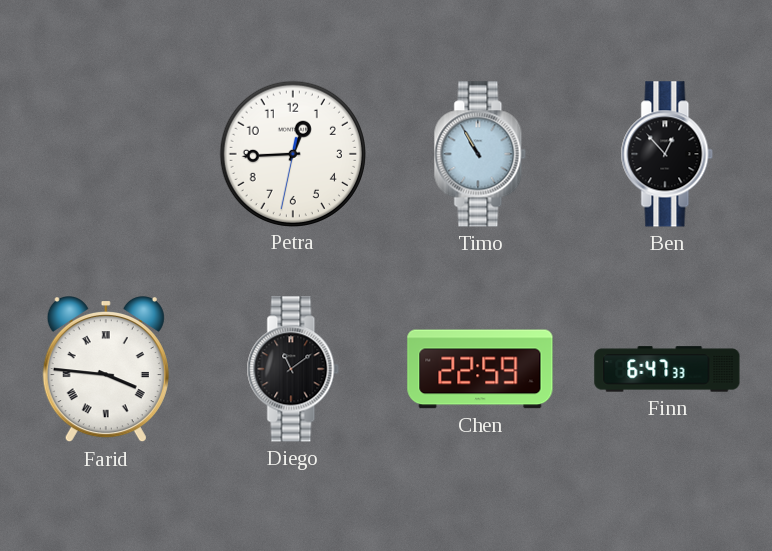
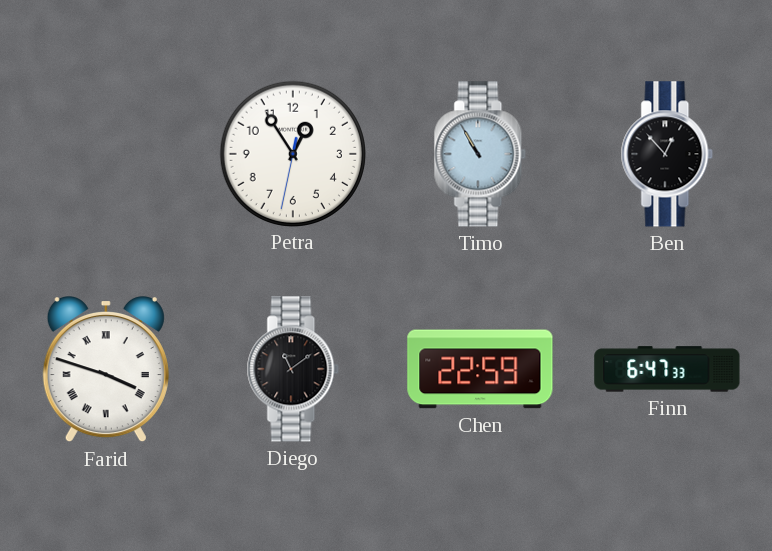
Petra: 12:44 -> 12:54
Farid: 3:46 -> 3:48
